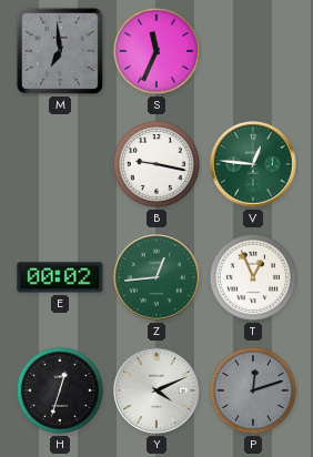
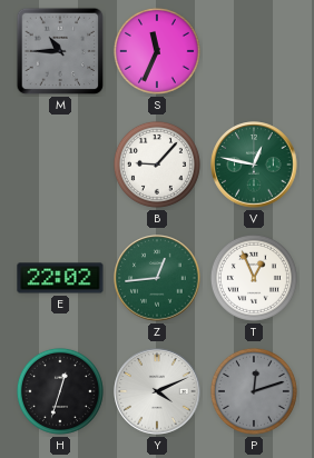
M: 6:59 -> 10:45
B: 9:17 -> 9:07
V: 12:46 -> 12:47
E: 00:02 -> 22:02
